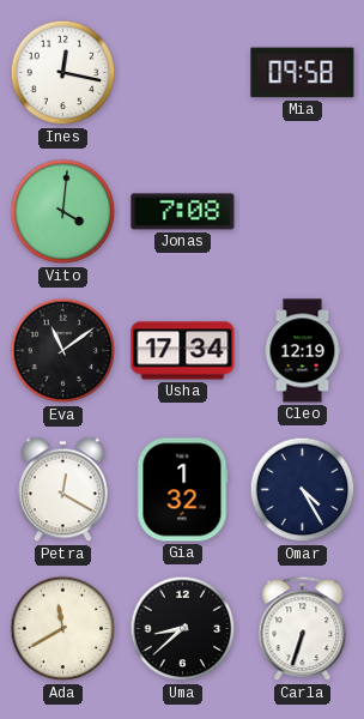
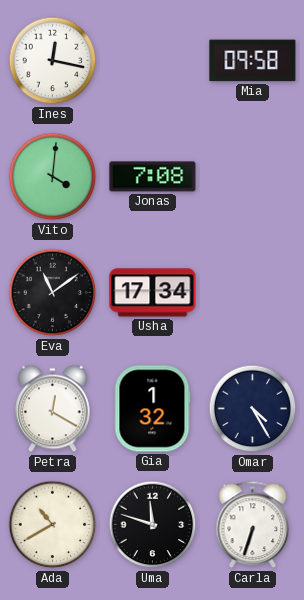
Cleo: 12:19 -> none
Ada: 11:40 -> 10:40
Uma: 8:38 -> 11:48
